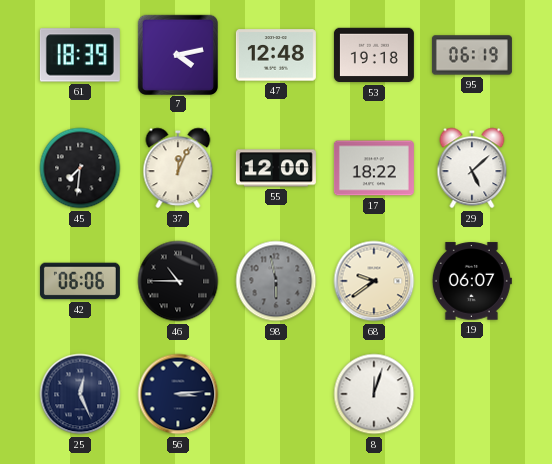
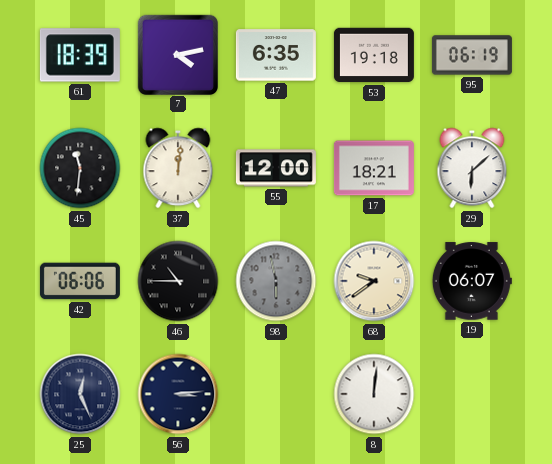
47: 12:48 -> 6:35
45: 7:31 -> 11:31
37: 12:04 -> 12:01
17: 18:22 -> 18:21
29: 5:08 -> 6:08
8: 12:03 -> 12:01
